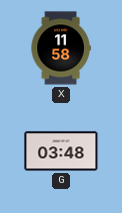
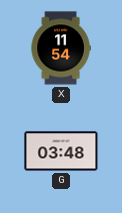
X: 11:58 -> 11:54
